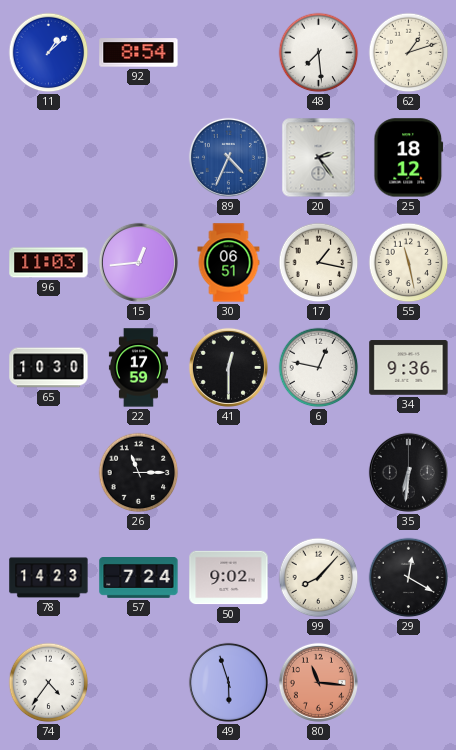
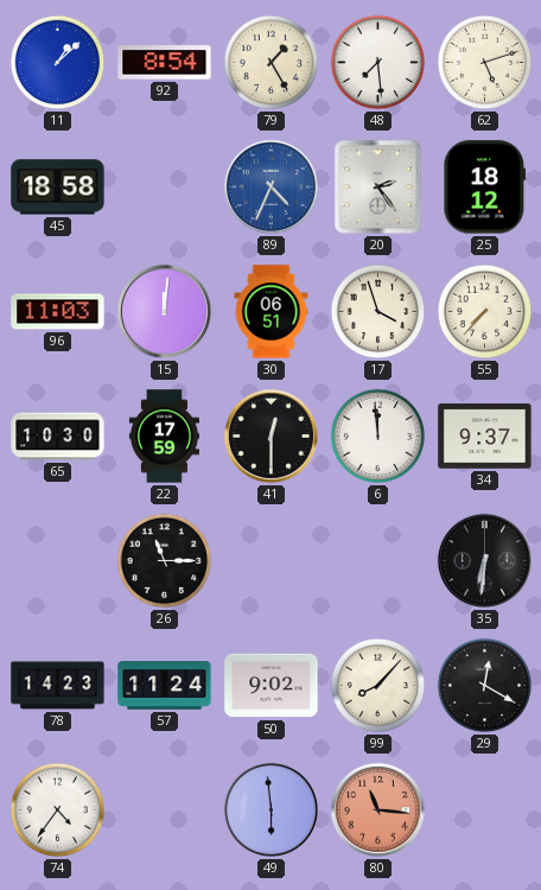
79: none -> 1:25
62: 1:12 -> 5:12
45: none -> 18:58
15: 12:44 -> 12:01
17: 1:17 -> 3:57
55: 11:28 -> 7:37
6: 12:47 -> 11:59
34: 9:36 -> 9:37
57: 7:24 -> 11:24
49: 5:57 -> 5:59
